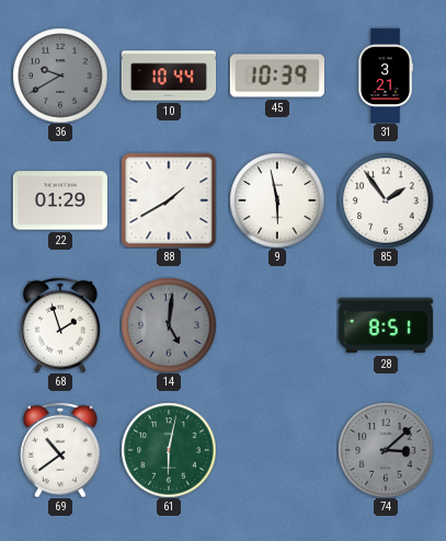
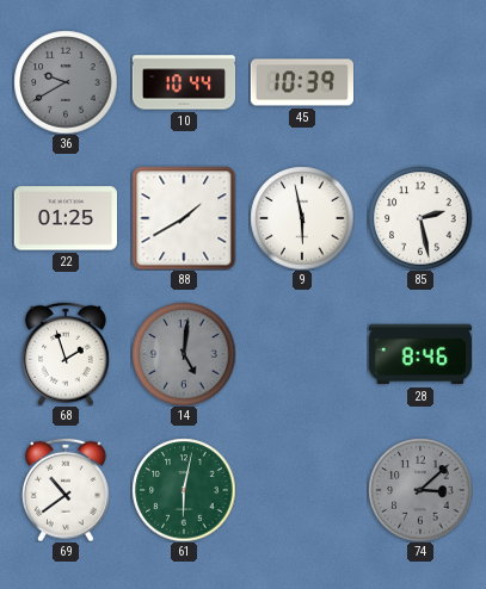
31: 3:21 -> none
22: 01:29 -> 01:25
85: 1:54 -> 2:28
28: 8:51 -> 8:46
